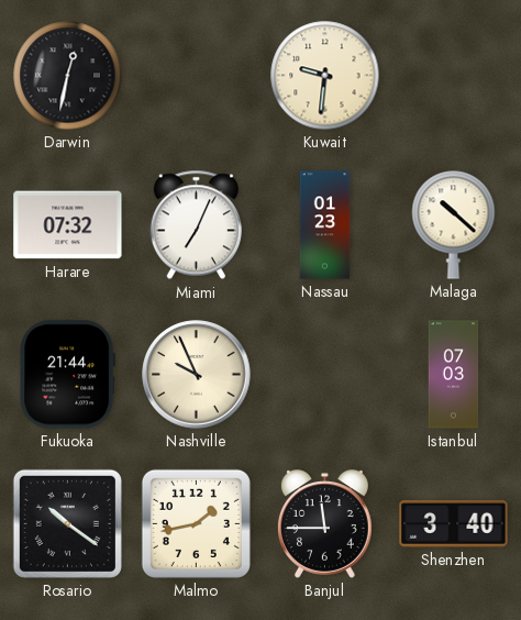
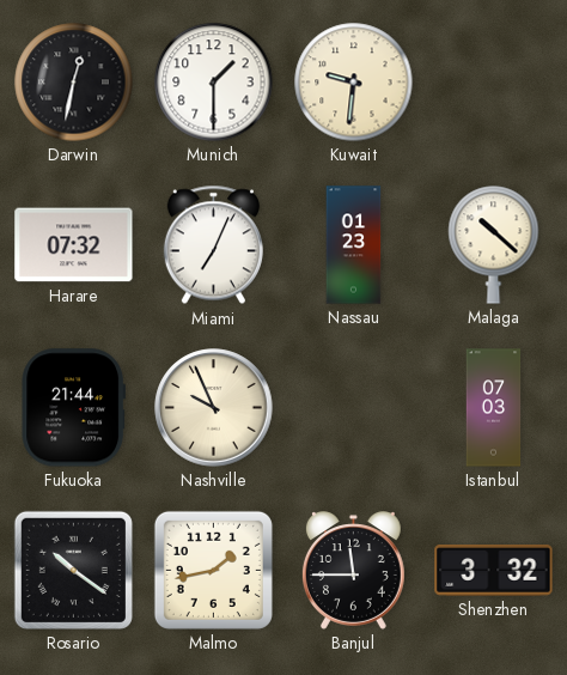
Munich: none -> 1:30
Shenzhen: 3:40 -> 3:32
